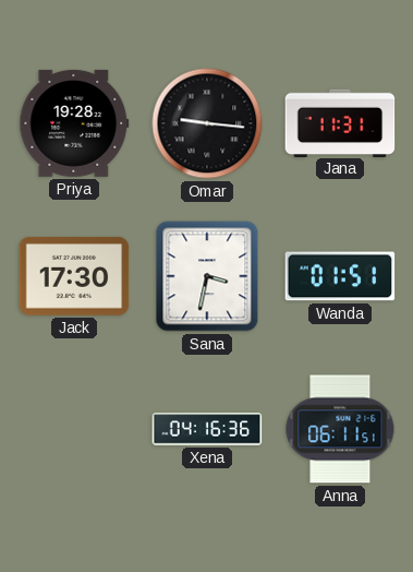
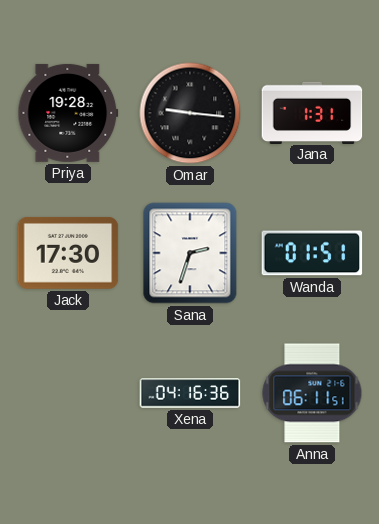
Jana: 11:31 -> 1:31
Sana: 3:32 -> 2:33
